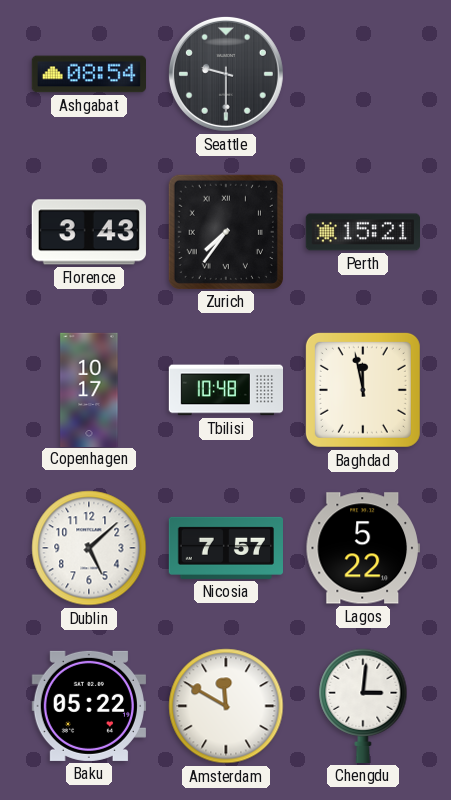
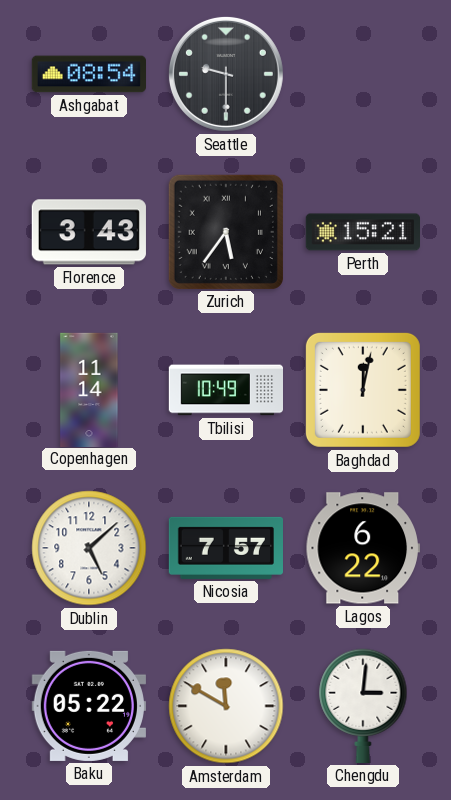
Zurich: 7:36 -> 5:36
Copenhagen: 10:17 -> 11:14
Tbilisi: 10:48 -> 10:49
Baghdad: 11:58 -> 12:02
Lagos: 5:22 -> 6:22
